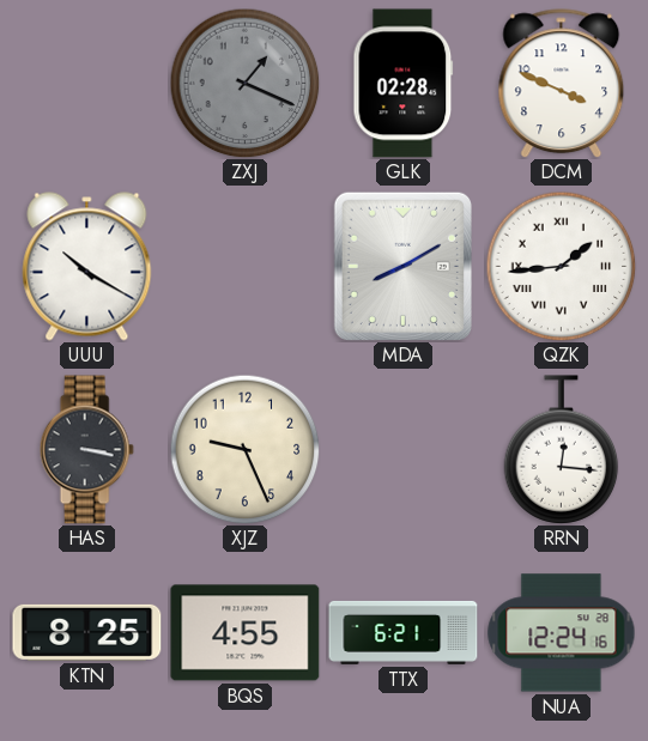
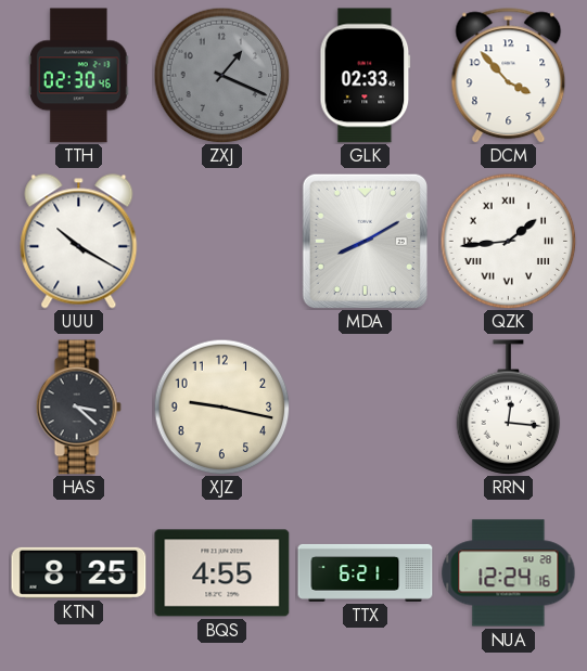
TTH: none -> 02:30
GLK: 02:28 -> 02:33
DCM: 3:49 -> 3:53
HAS: 3:17 -> 3:22
XJZ: 9:26 -> 9:17
